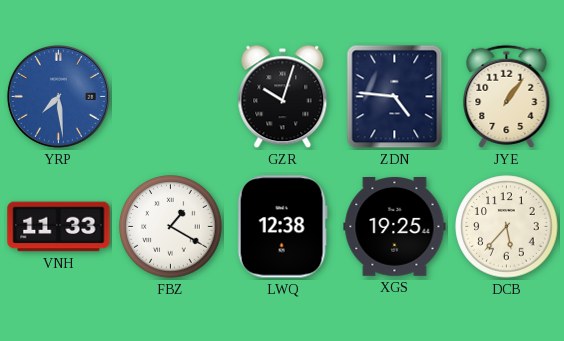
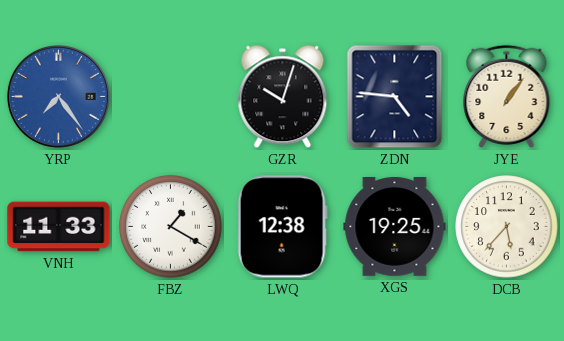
YRP: 7:29 -> 7:24
